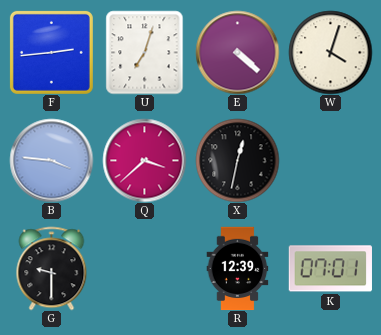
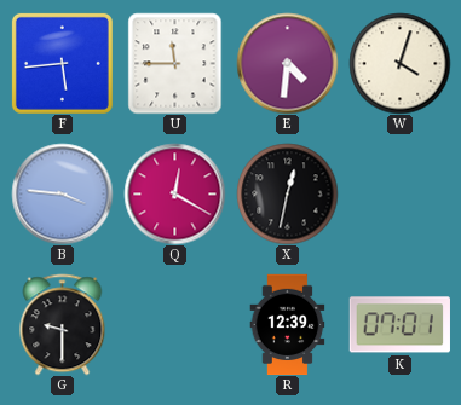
F: 2:44 -> 5:44
U: 7:03 -> 11:45
E: 4:22 -> 4:31
Q: 3:38 -> 12:20
